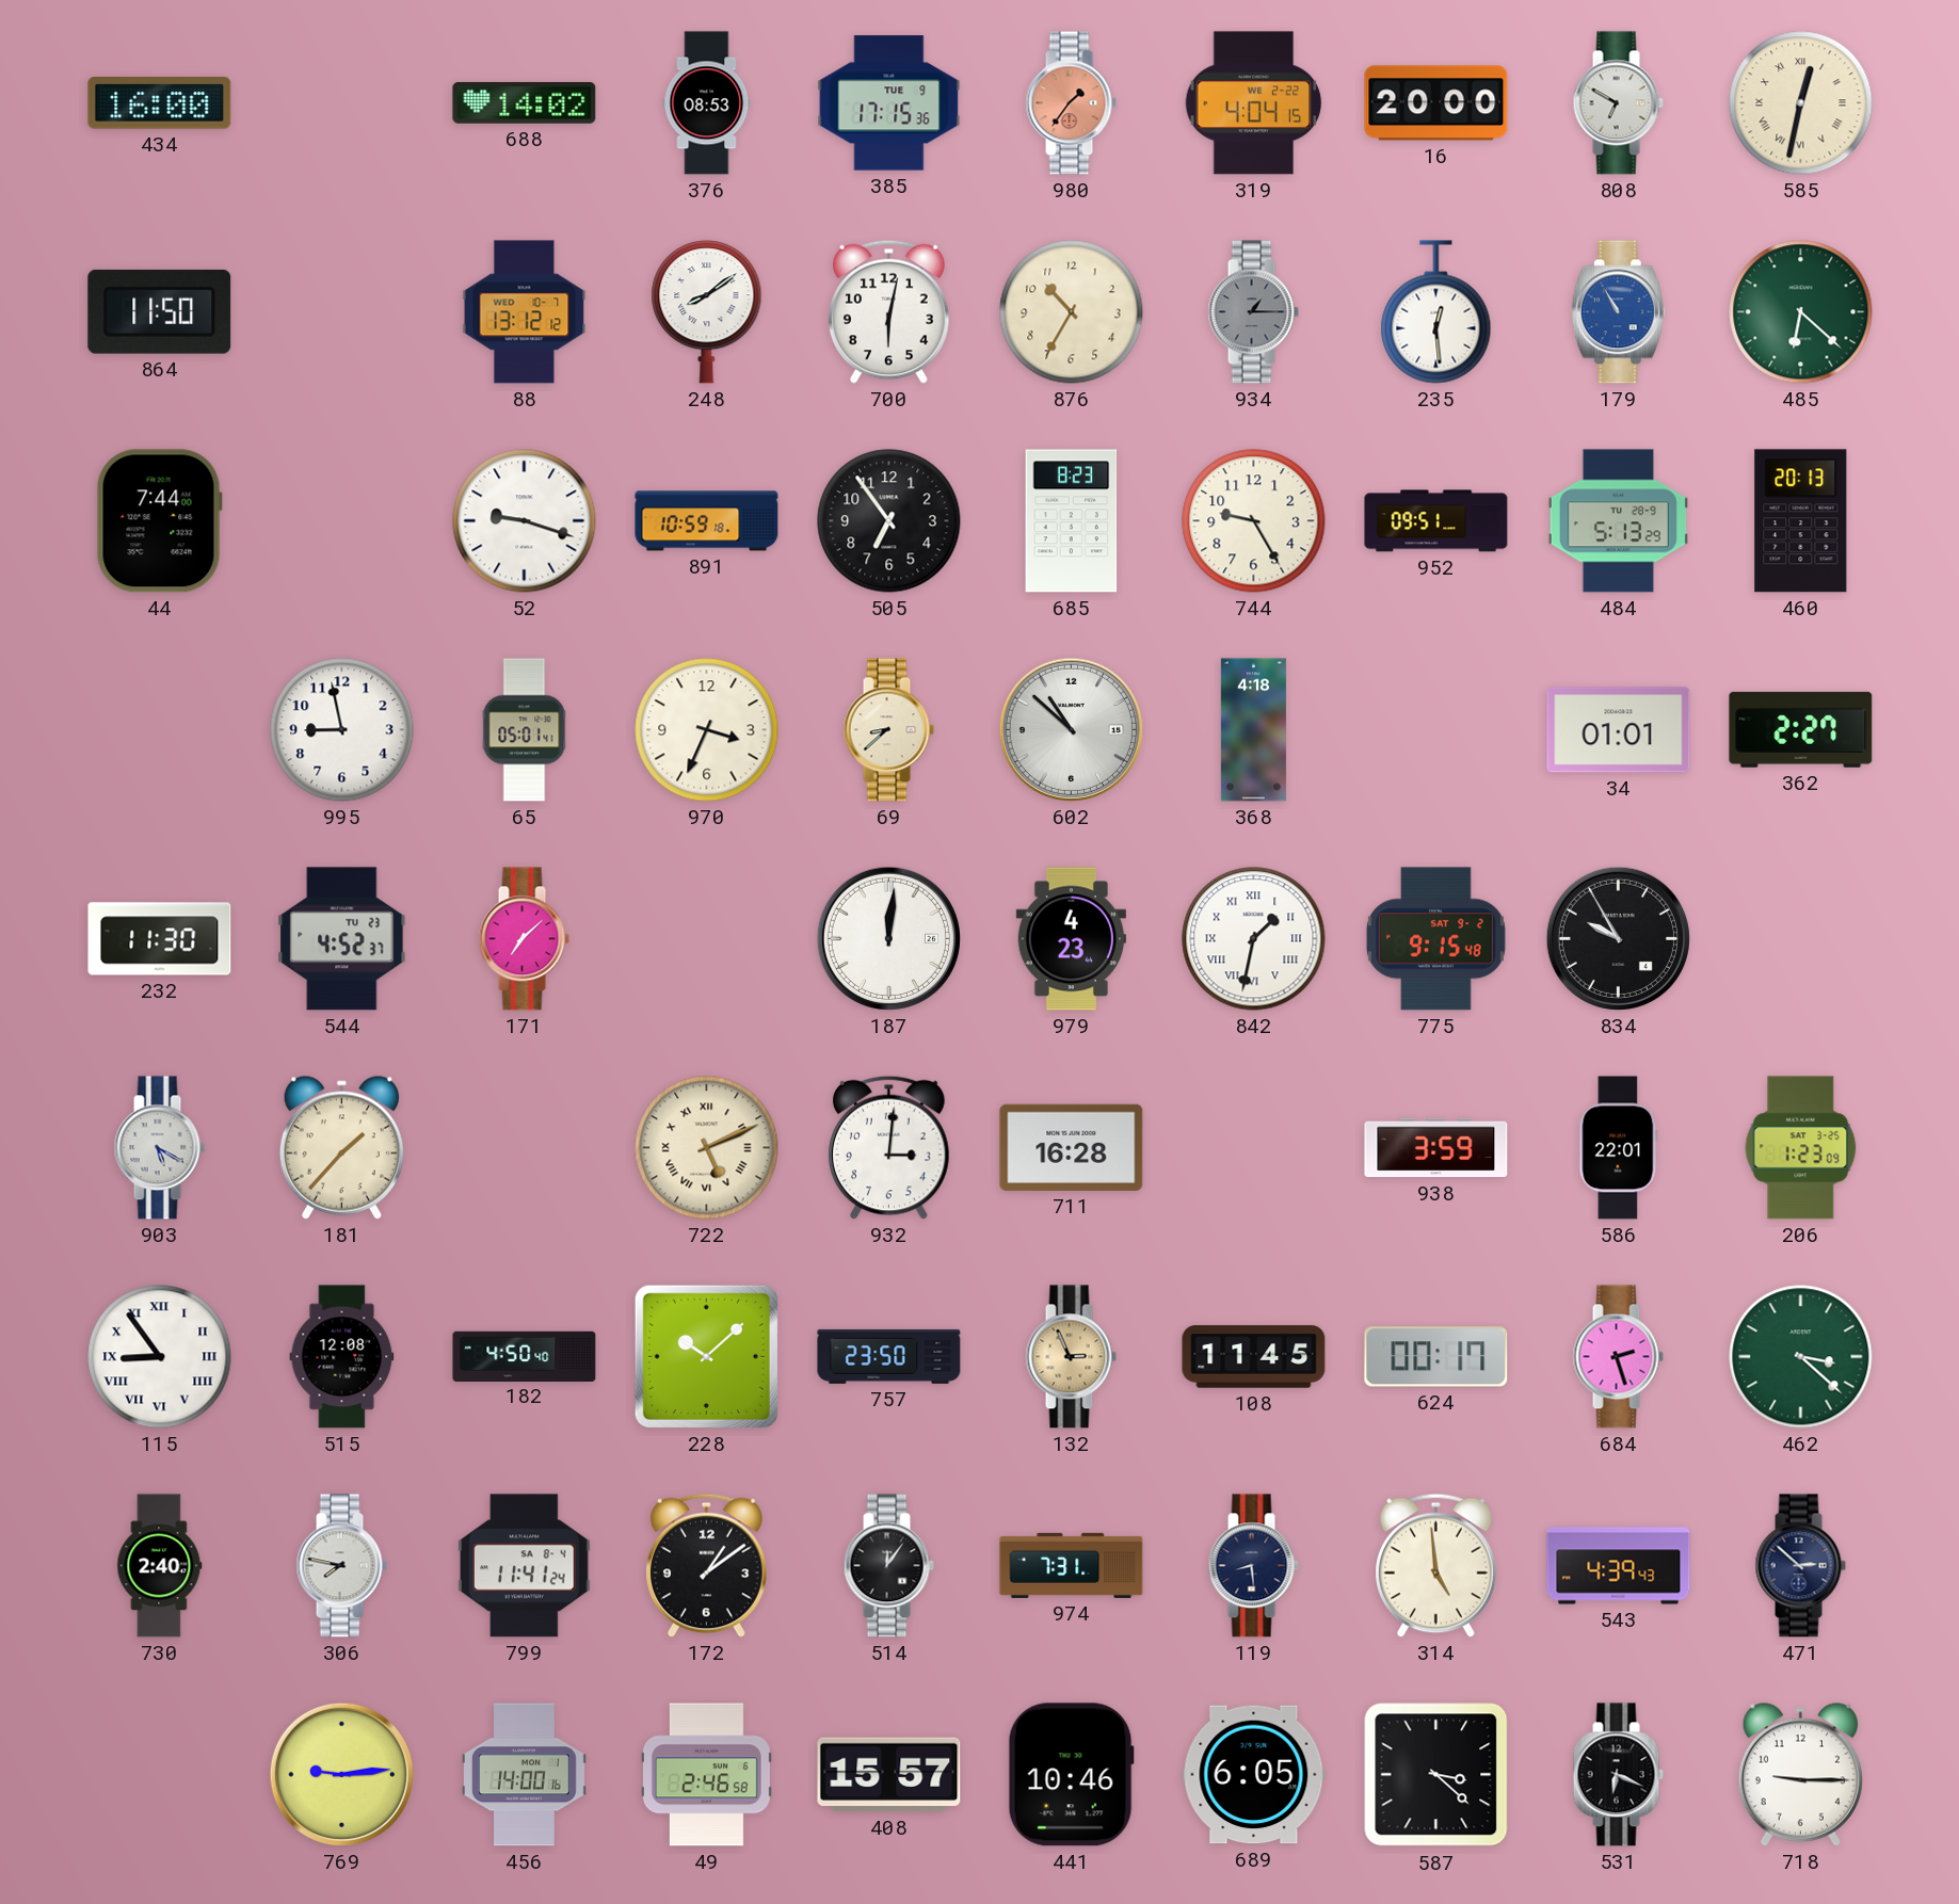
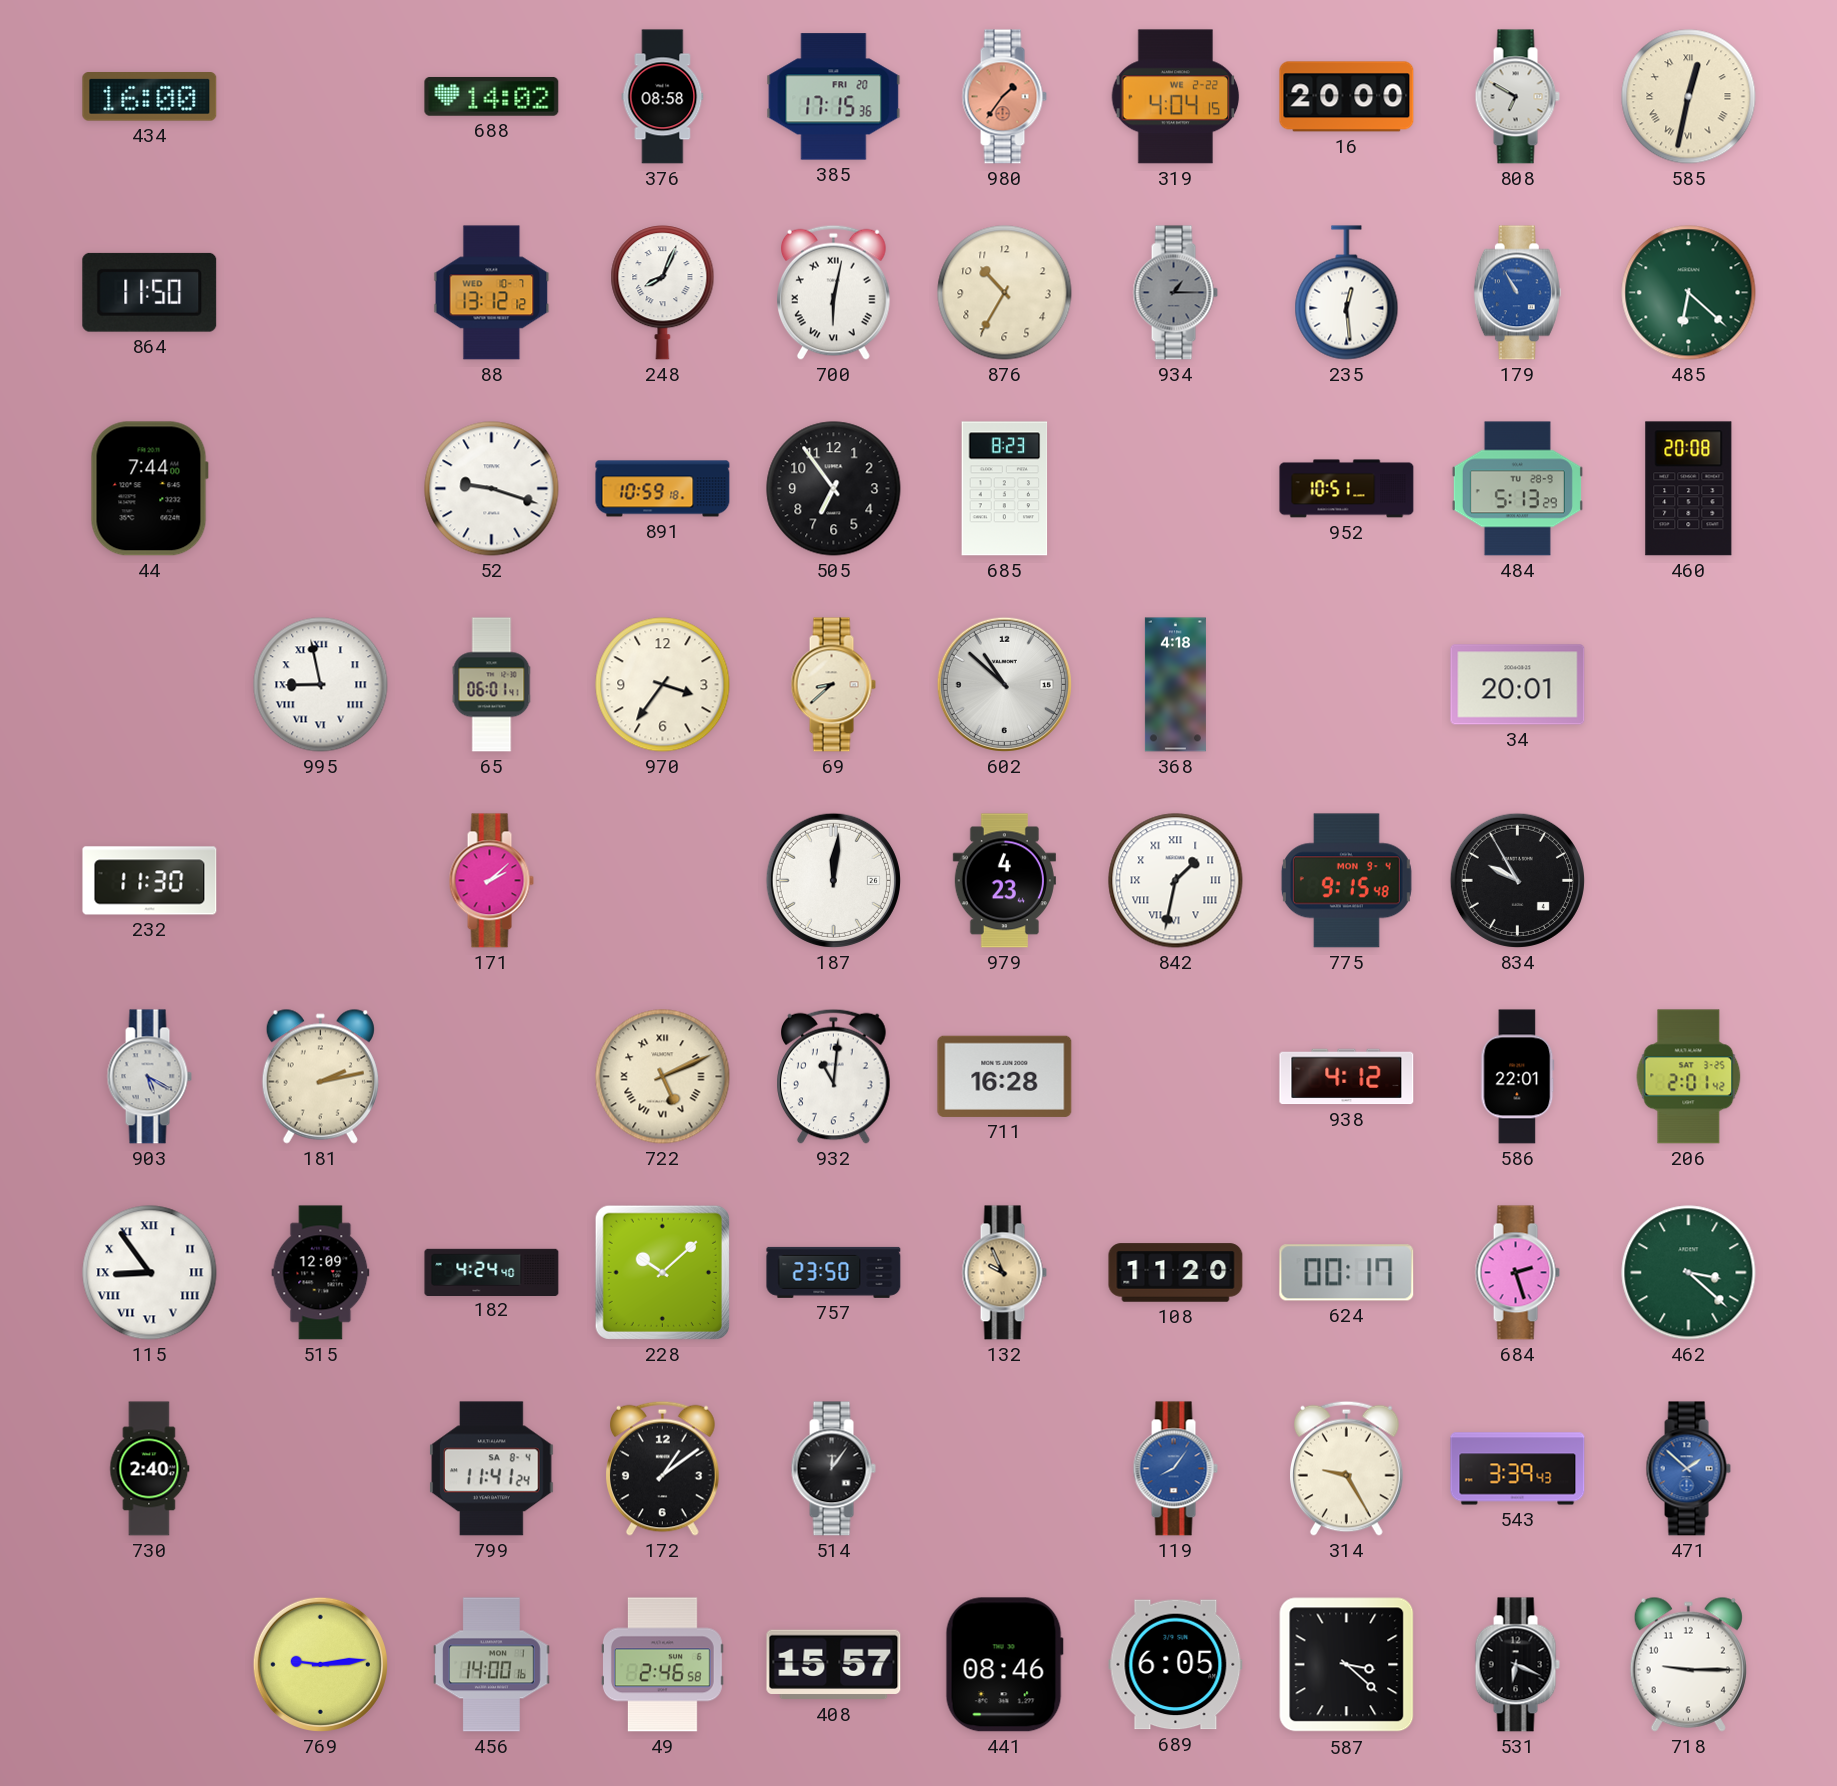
376: 08:53 -> 08:58
385 date: TUE 9 -> FRI 20
248: 8:09 -> 8:04
700 numerals: Arabic -> Roman
744: 9:25 -> none
952: 09:51 -> 10:51
460: 20:13 -> 20:08
995 numerals: Arabic -> Roman
65: 05:01 -> 06:01
970: 3:34 -> 3:36
34: 01:01 -> 20:01
362: 2:27 -> none
544: 4:52 -> none
171: 7:08 -> 2:08
775 date: SAT 9-2 -> MON 9-4
181: 1:37 -> 2:13
932: 3:01 -> 11:01
938: 3:59 -> 4:12
206: 1:23 -> 2:01
515: 12:08 -> 12:09
182: 4:50 -> 4:24
132: 2:56 -> 9:56
108: 11:45 -> 11:20
306: 7:47 -> none
974: 7:31 -> none
119: 8:29 -> 8:06
119 dial: navy -> blue
314: 4:59 -> 9:25
543: 4:39 -> 3:39
471: 2:52 -> 1:52
471 dial: navy -> blue
441: 10:46 -> 08:46
